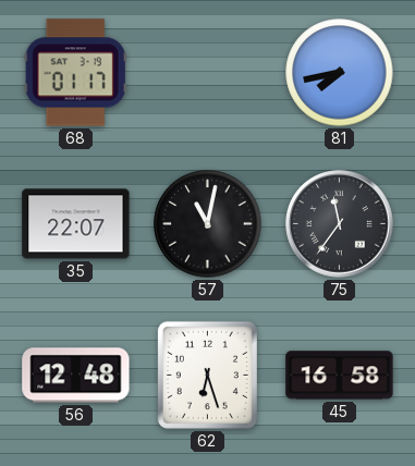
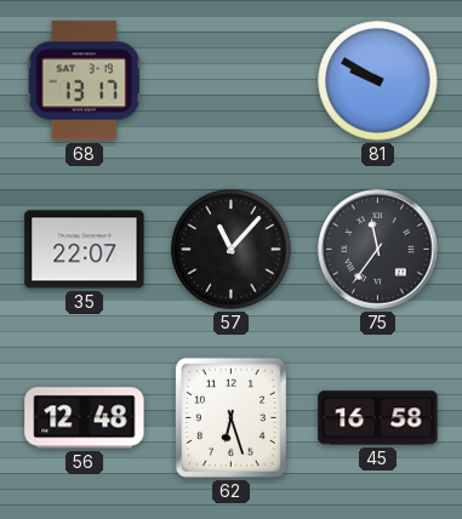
68: 01:17 -> 13:17
81: 7:43 -> 9:50
57: 11:02 -> 11:07
